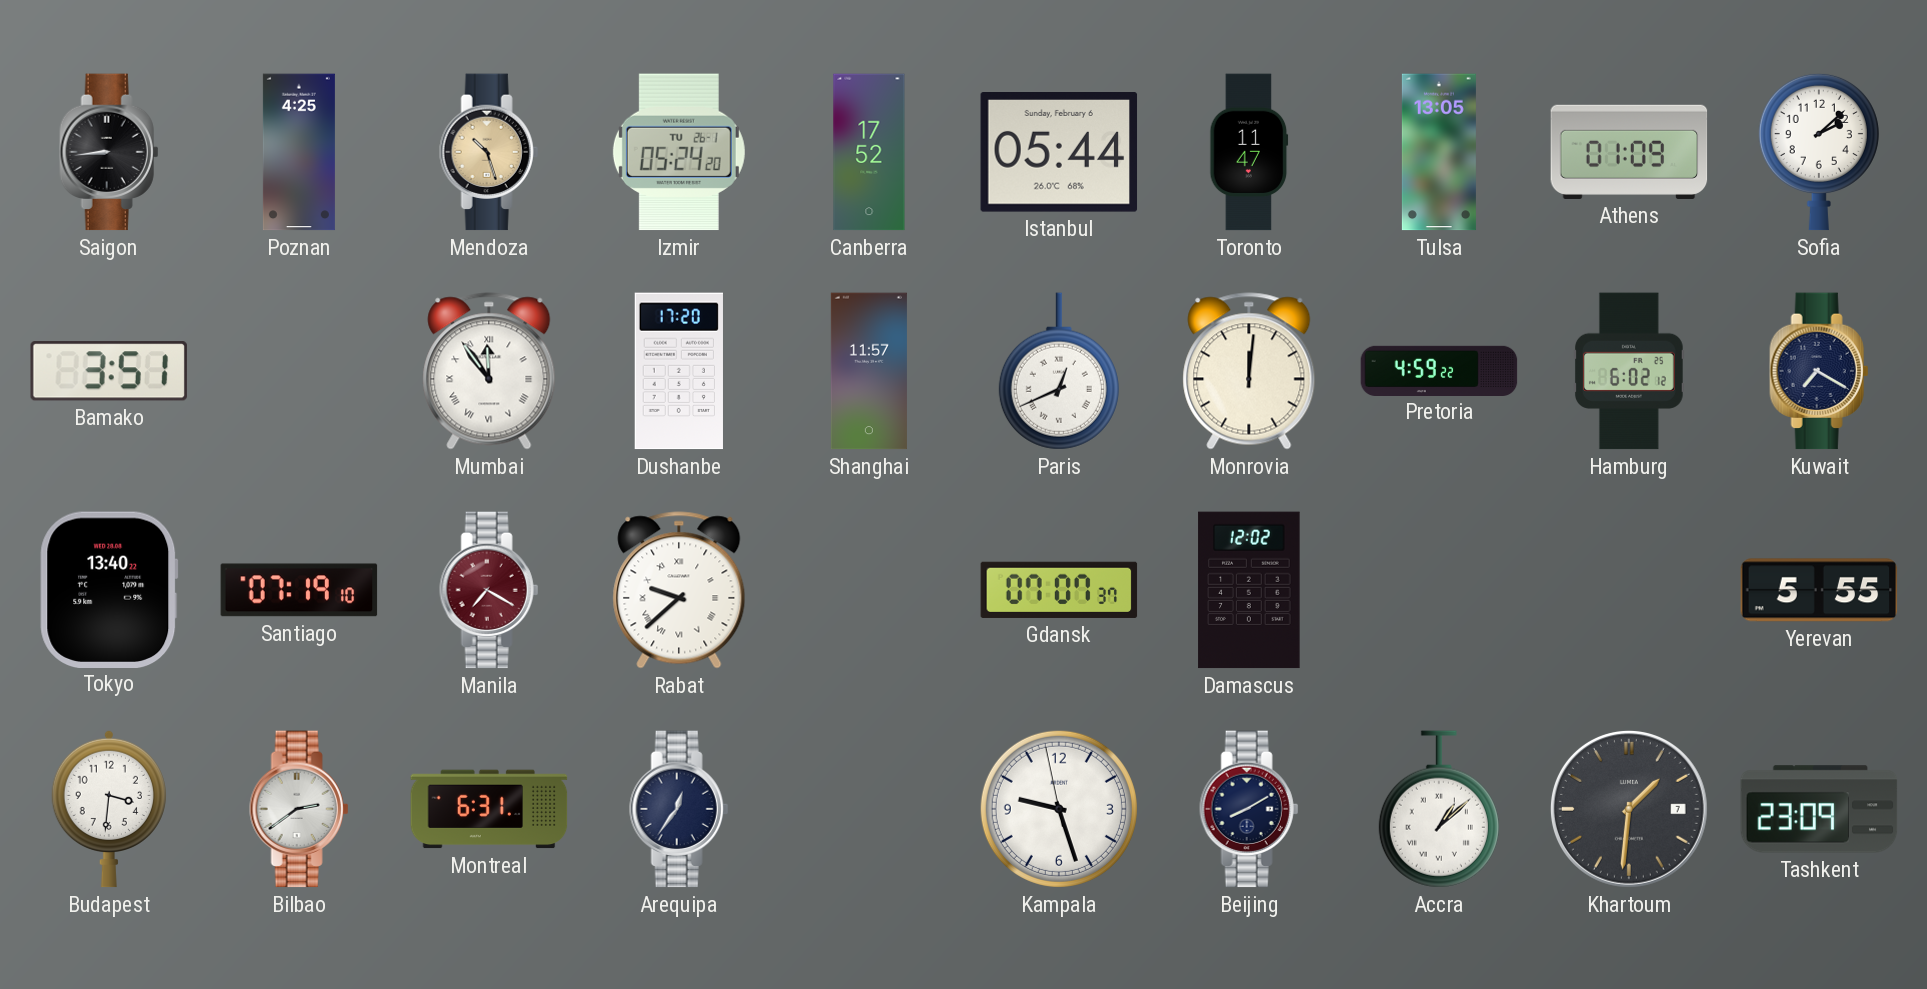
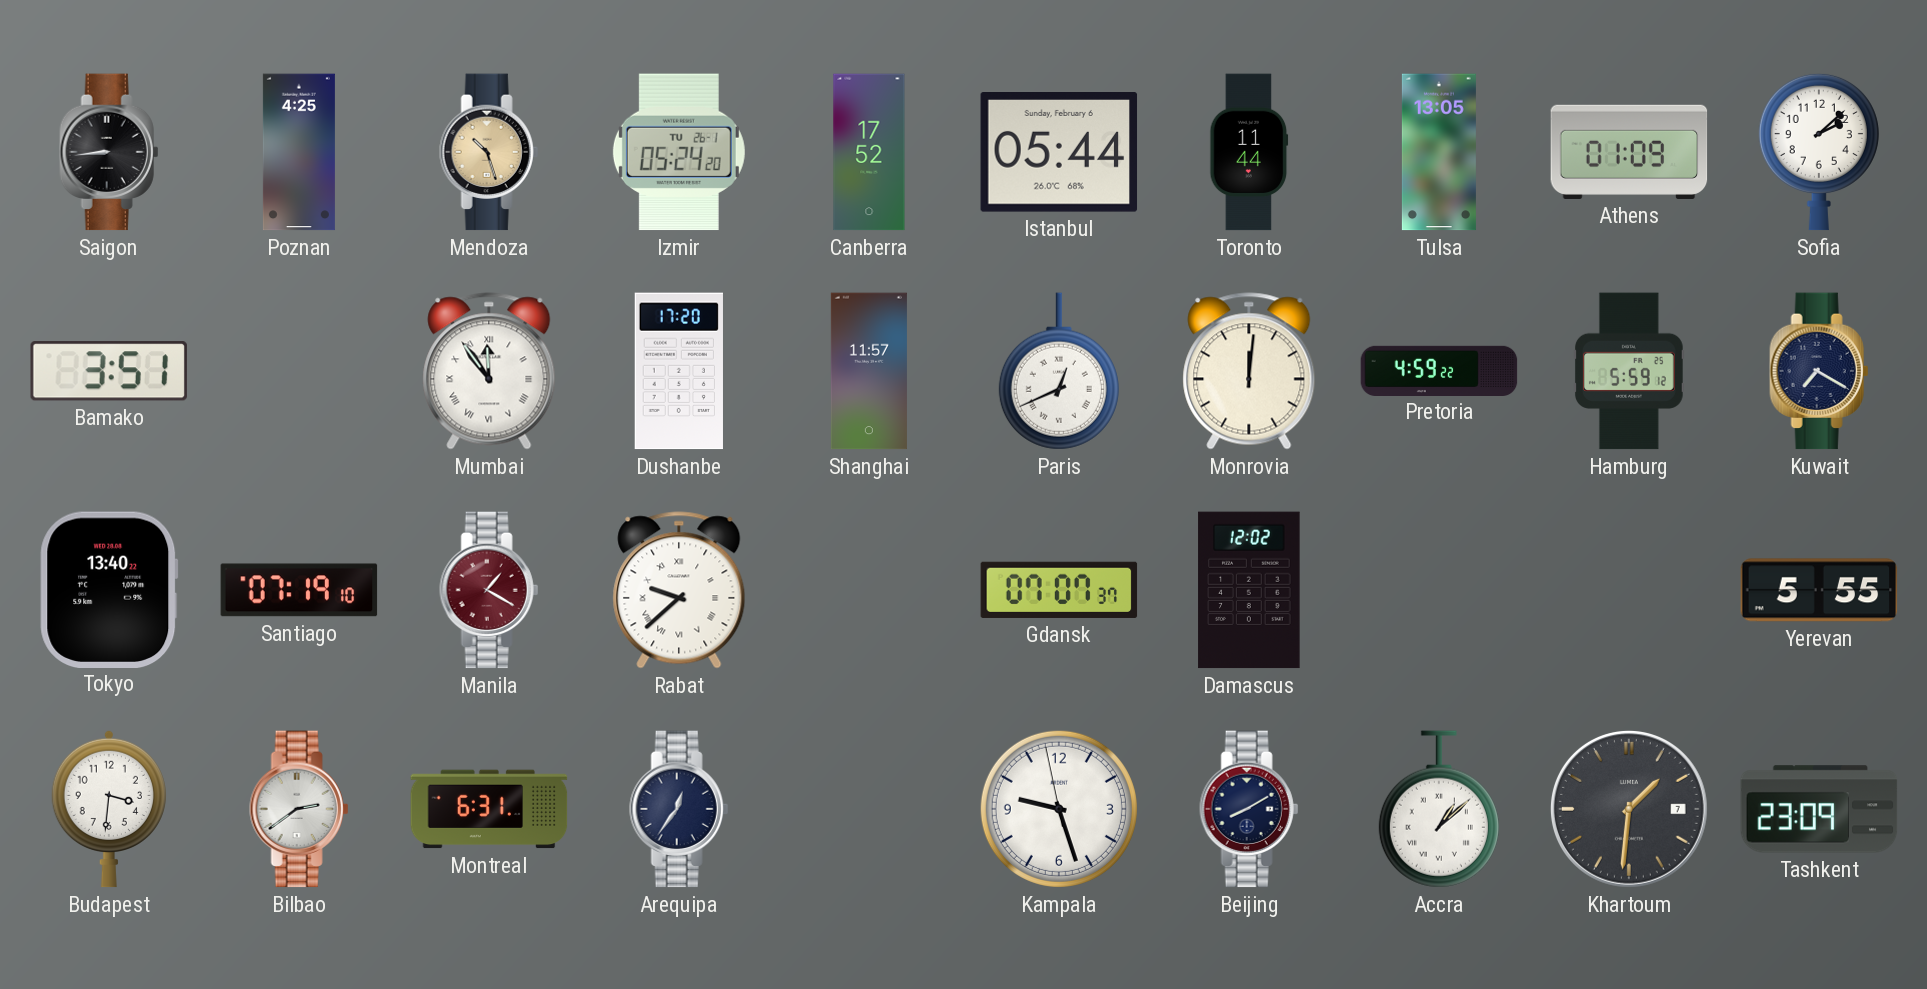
Toronto: 11:47 -> 11:44
Hamburg: 6:02 -> 5:59
Manila: 7:20 -> 1:20
